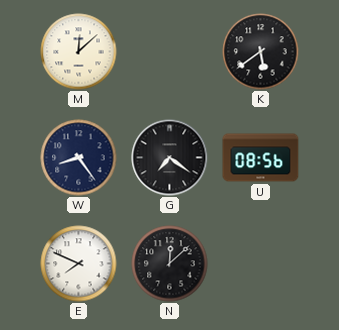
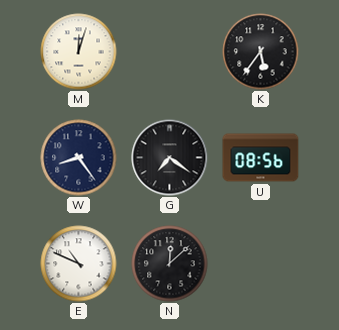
M: 12:08 -> 12:03
K: 5:39 -> 5:36
E: 7:49 -> 10:49
